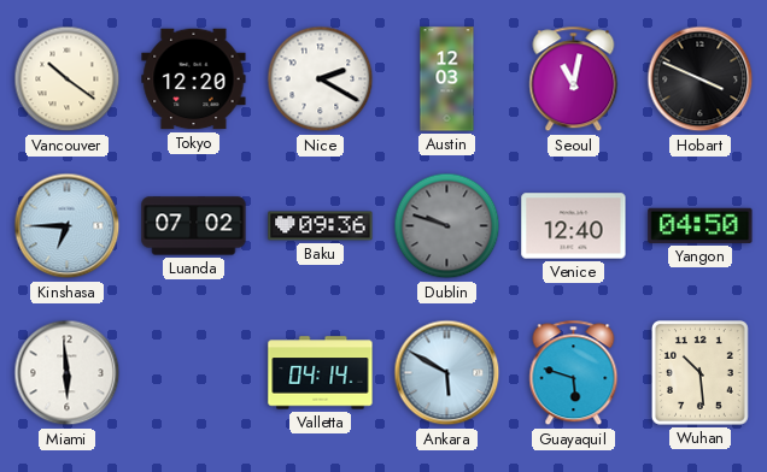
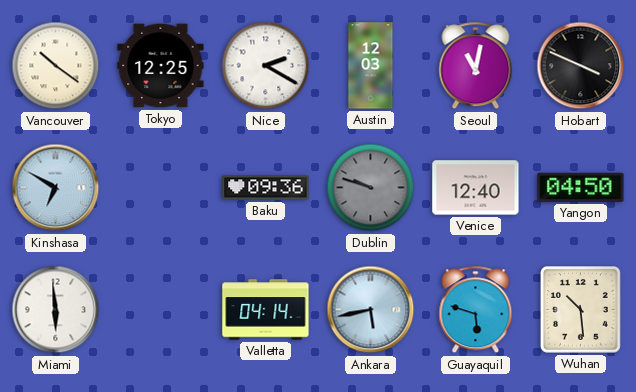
Tokyo: 12:20 -> 12:25
Kinshasa: 6:45 -> 6:50
Luanda: 07:02 -> none
Ankara: 5:50 -> 5:43
